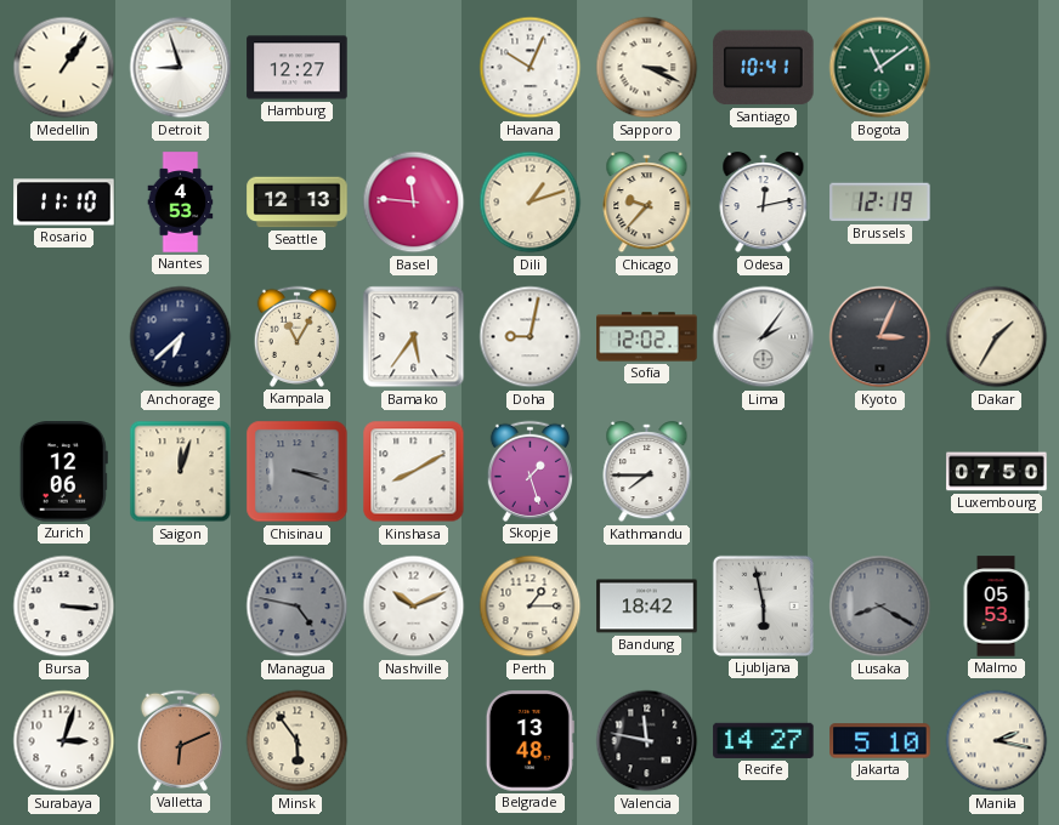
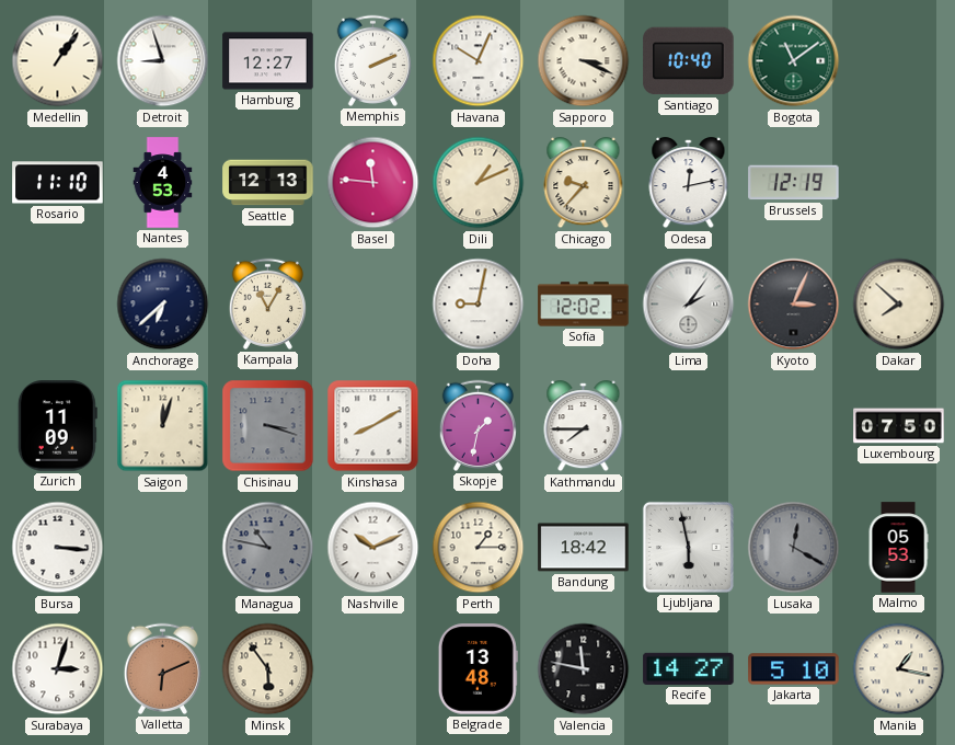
Memphis: none -> 2:11
Santiago: 10:41 -> 10:40
Dili: 1:12 -> 1:11
Bamako: 5:36 -> none
Dakar: 1:35 -> 7:52
Zurich: 12:06 -> 11:09
Skopje: 1:27 -> 1:32
Managua: 4:47 -> 10:47
Lusaka: 8:20 -> 12:20
Manila: 2:17 -> 1:17
